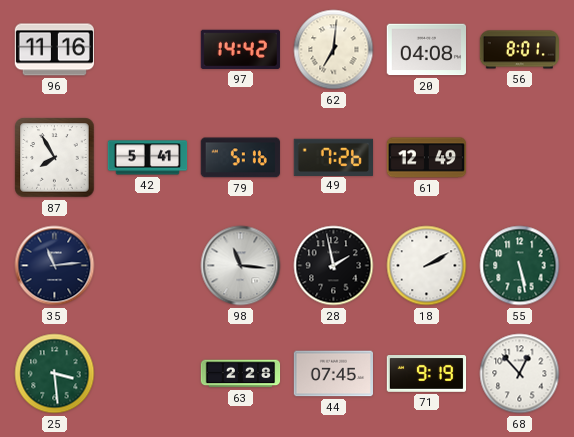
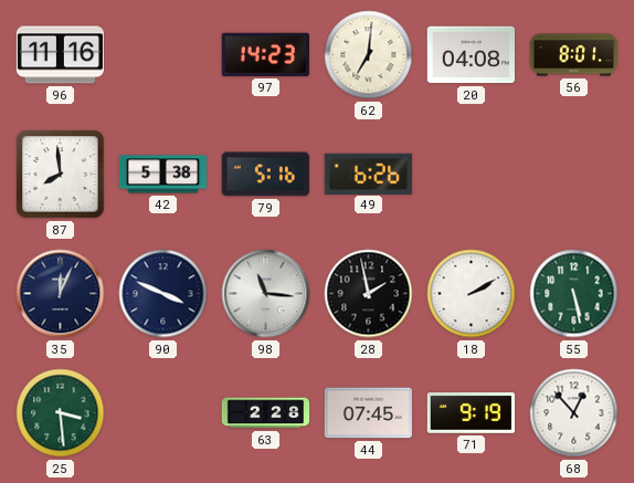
97: 14:42 -> 14:23
87: 7:55 -> 7:59
42: 5:41 -> 5:38
49: 7:26 -> 6:26
61: 12:49 -> none
35: 11:14 -> 12:04
90: none -> 3:49
